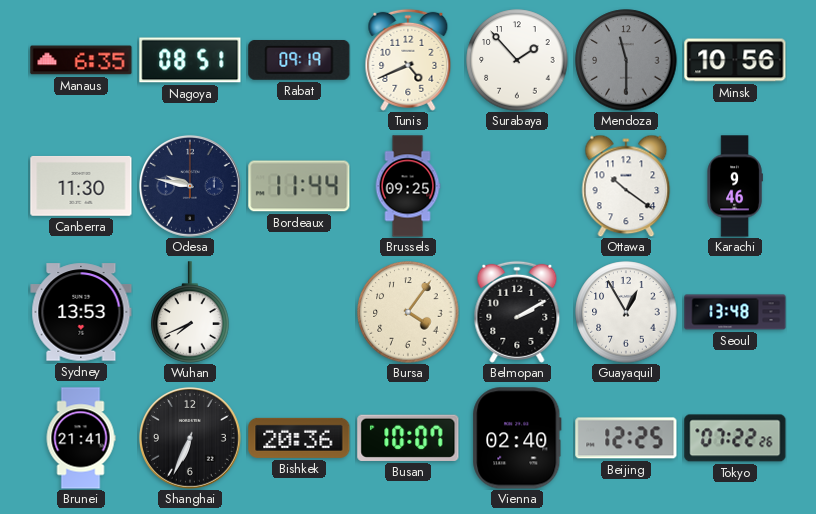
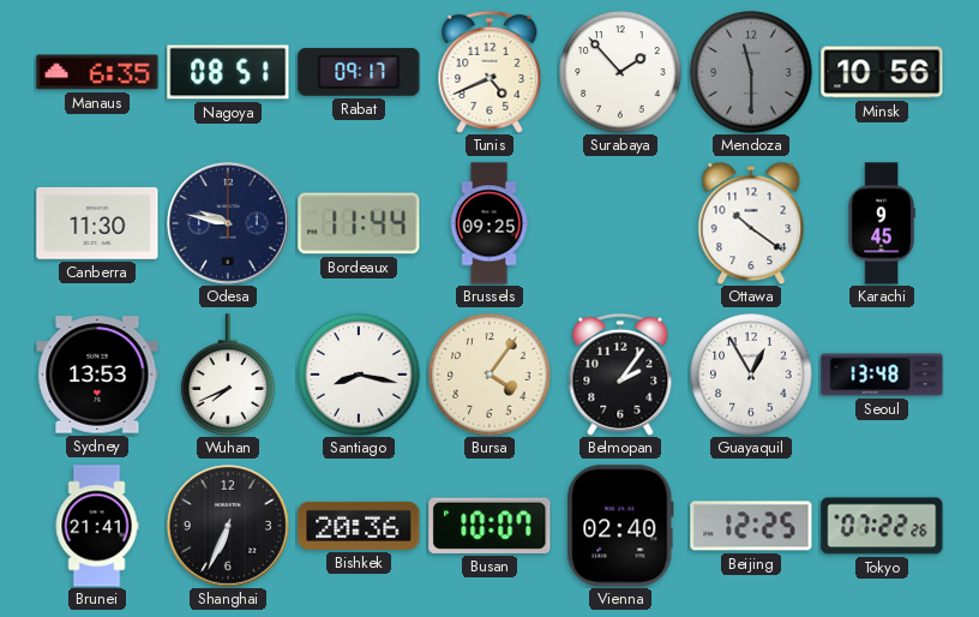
Rabat: 09:19 -> 09:17
Karachi: 9:46 -> 9:45
Santiago: none -> 8:17
Belmopan: 2:10 -> 2:06
